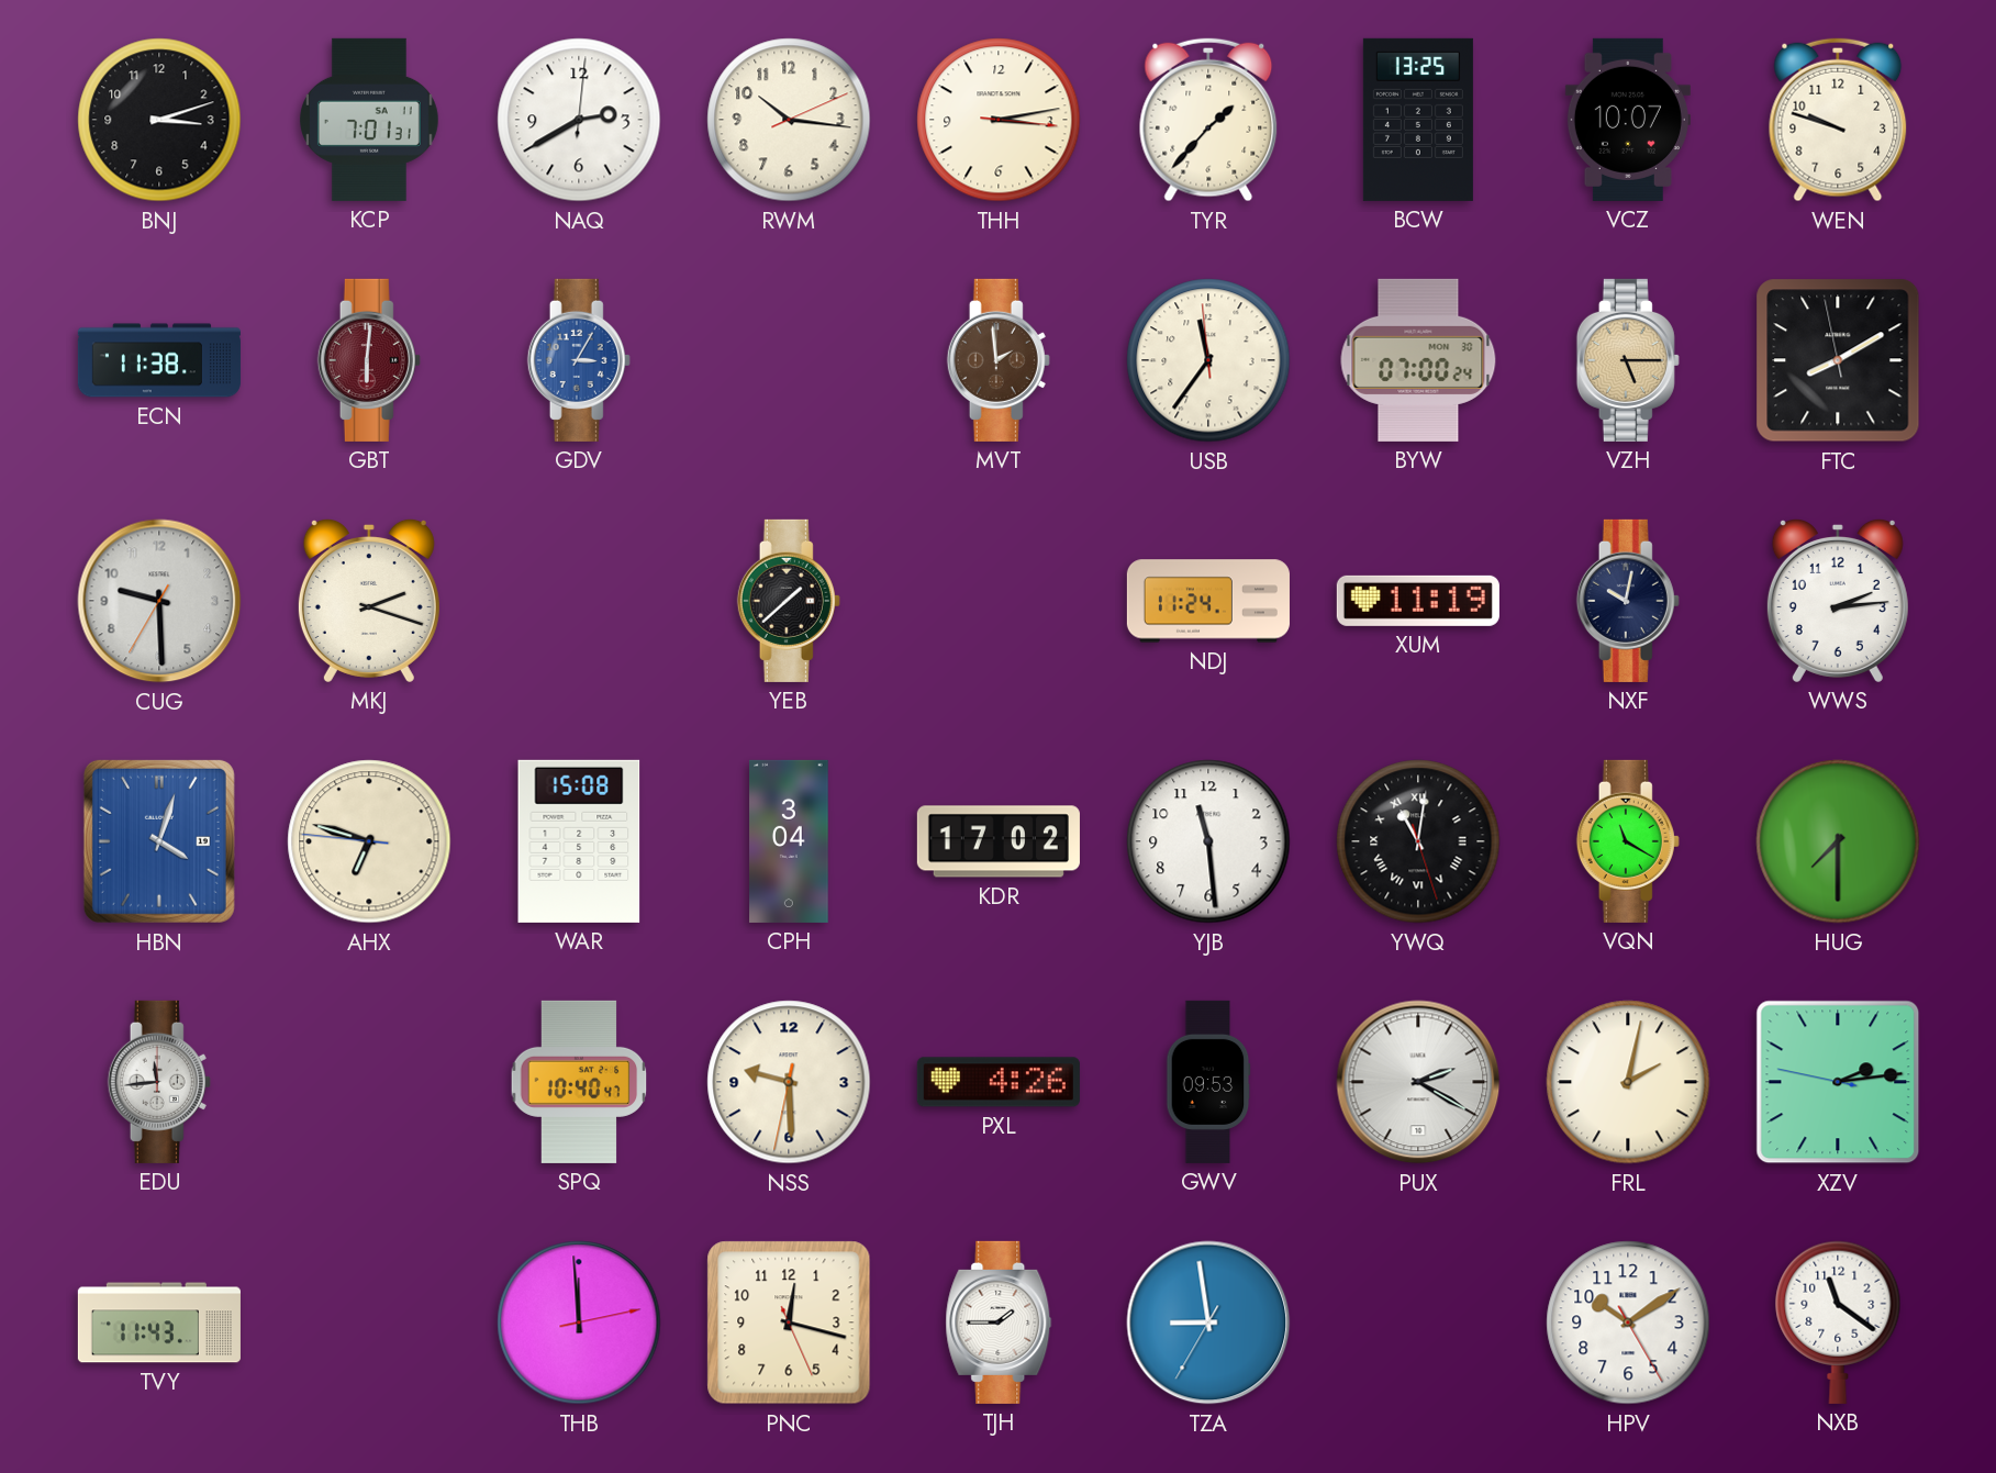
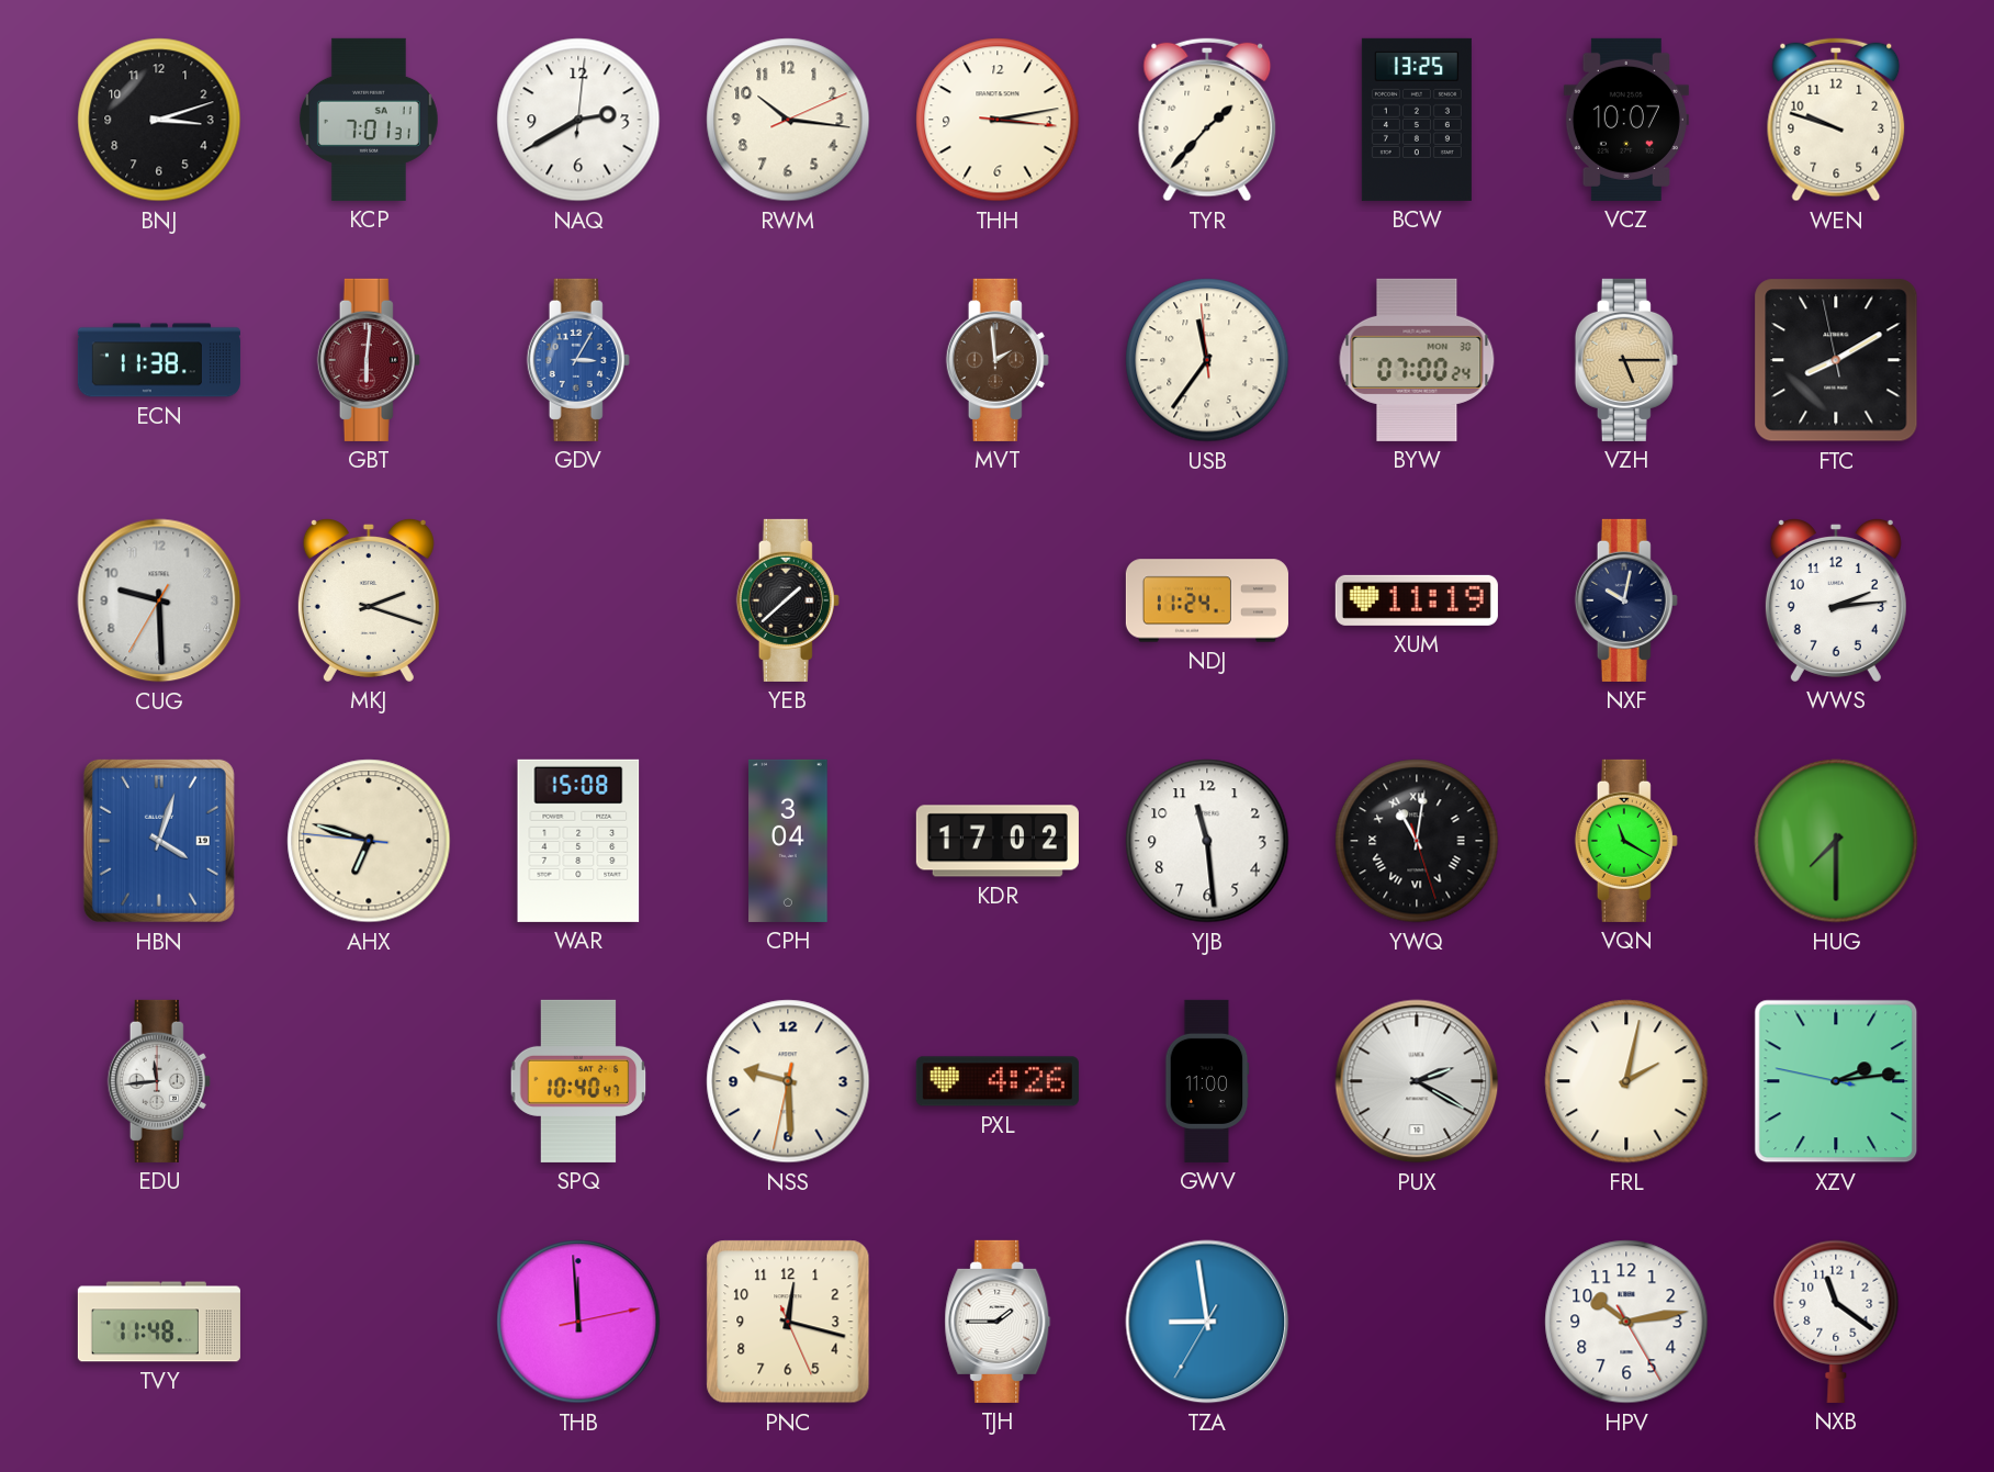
GWV: 09:53 -> 11:00
TVY: 11:43 -> 11:48
HPV: 10:09 -> 10:13
